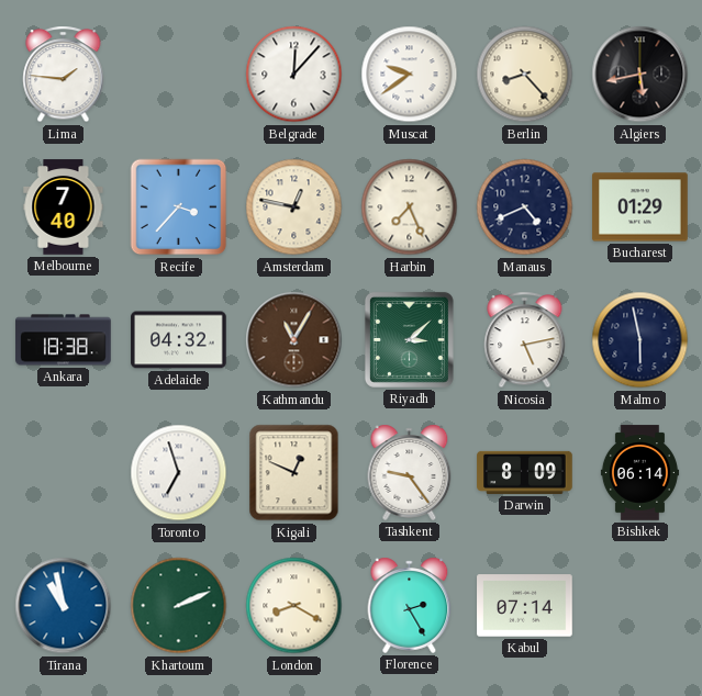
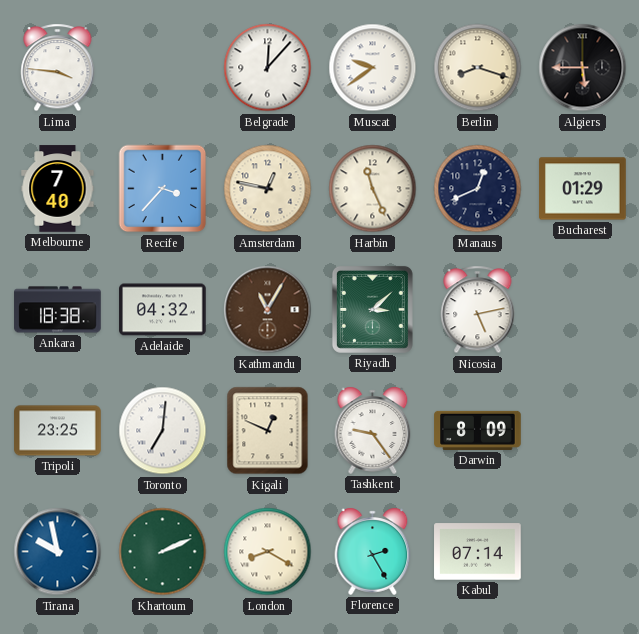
Lima: 1:46 -> 3:46
Berlin: 8:23 -> 8:18
Algiers: 5:43 -> 5:45
Harbin: 7:26 -> 11:26
Manaus: 4:41 -> 12:41
Malmo: 5:58 -> none
Tripoli: none -> 23:25
Toronto: 6:57 -> 7:01
Bishkek: 06:14 -> none
Tirana: 10:58 -> 9:58
